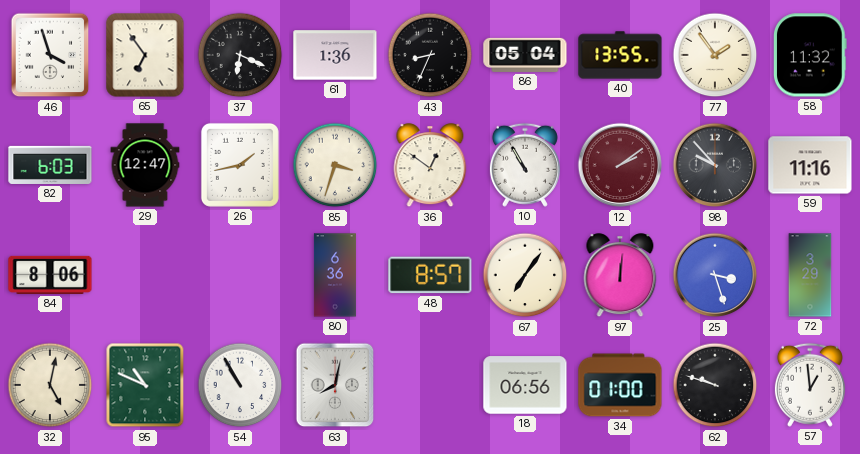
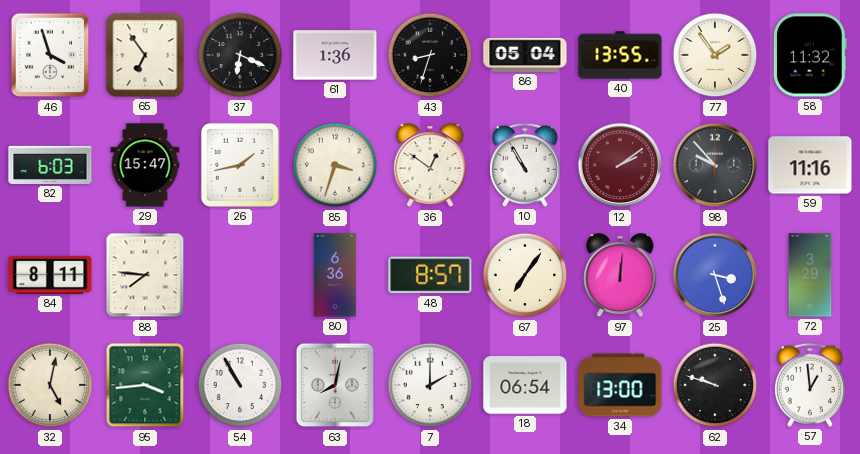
43: 8:34 -> 8:33
29: 12:47 -> 15:47
84: 8:06 -> 8:11
88: none -> 7:46
95: 10:49 -> 3:44
7: none -> 2:00
18: 06:56 -> 06:54
34: 01:00 -> 13:00
